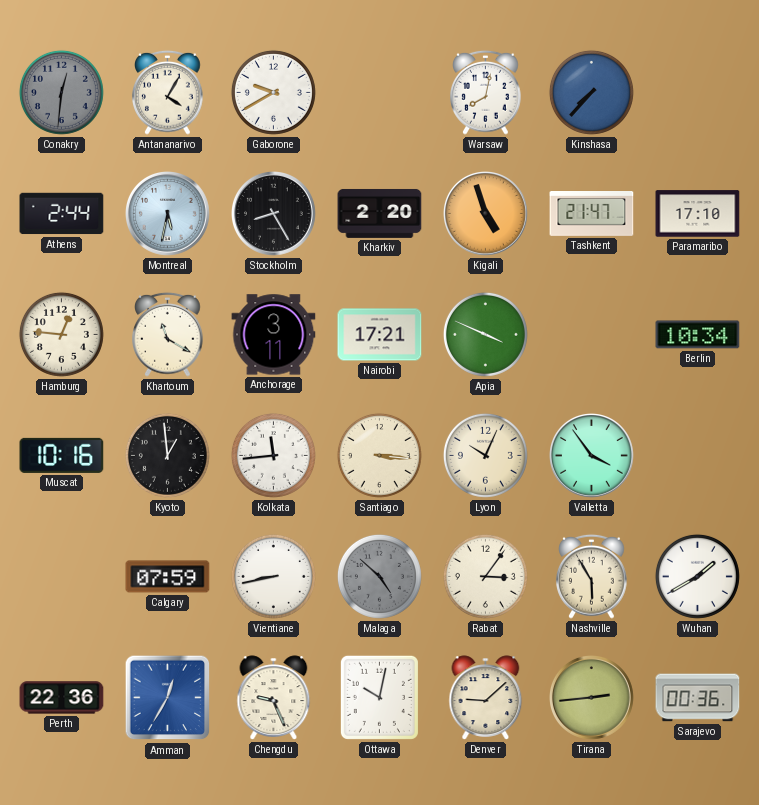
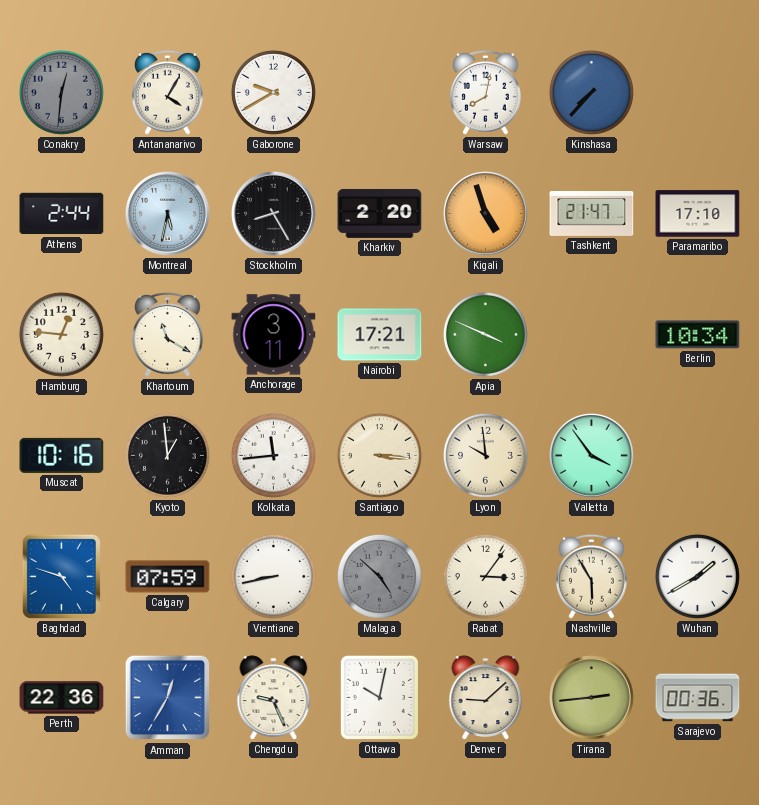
Lyon: 10:04 -> 9:59
Baghdad: none -> 4:48
